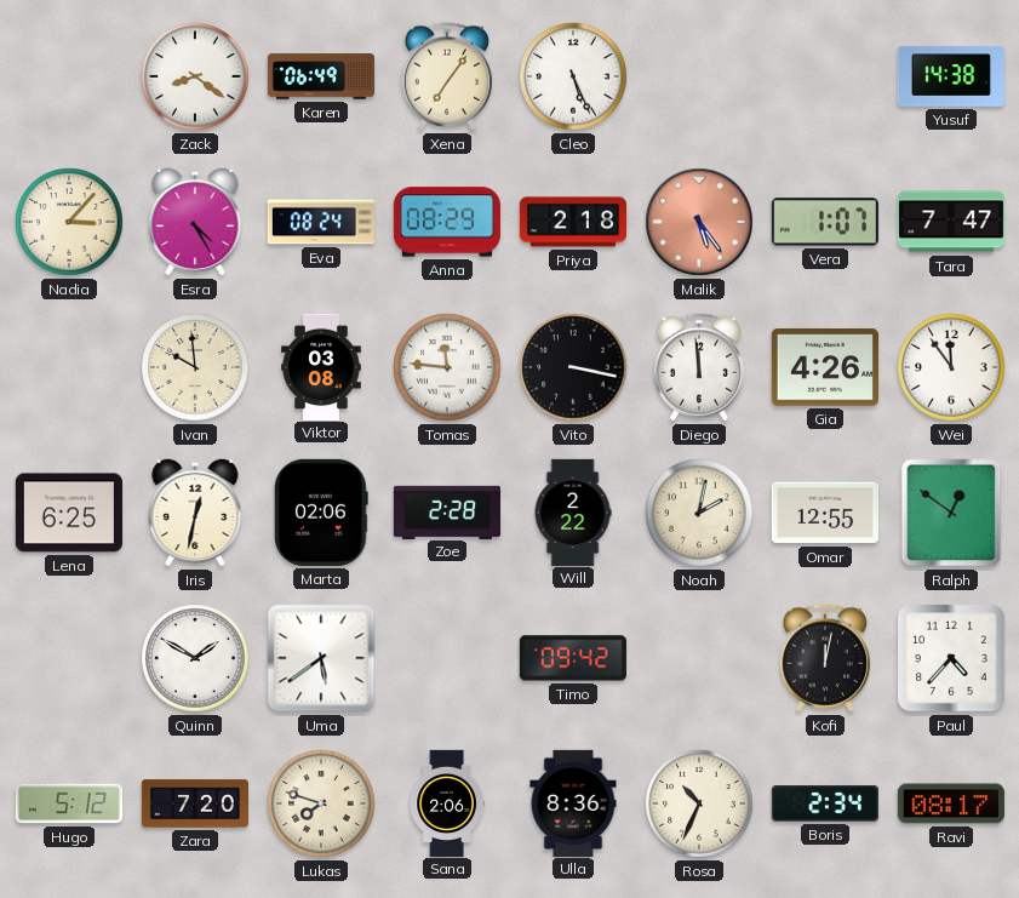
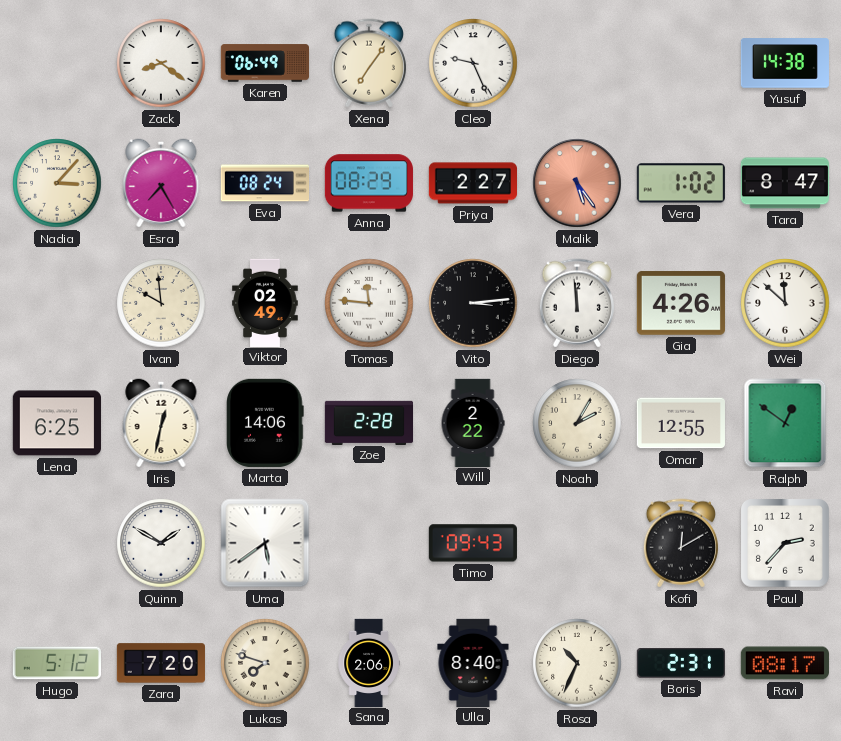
Cleo: 5:26 -> 9:26
Esra: 4:25 -> 7:25
Priya: 2:18 -> 2:27
Vera: 1:07 -> 1:02
Tara: 7:47 -> 8:47
Viktor: 03:08 -> 02:49
Vito: 3:17 -> 3:14
Wei: 11:54 -> 11:52
Marta: 02:06 -> 14:06
Noah: 2:02 -> 2:05
Timo: 09:42 -> 09:43
Kofi: 12:02 -> 12:10
Paul: 4:37 -> 2:37
Ulla: 8:36 -> 8:40
Boris: 2:34 -> 2:31
